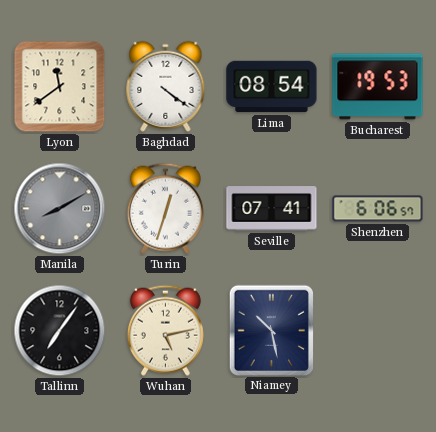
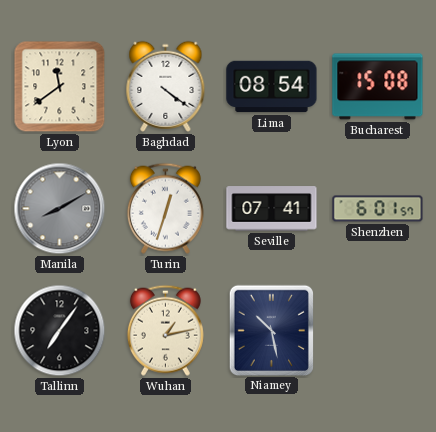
Bucharest: 19:53 -> 15:08
Shenzhen: 6:06 -> 6:01
Wuhan: 5:13 -> 1:13
